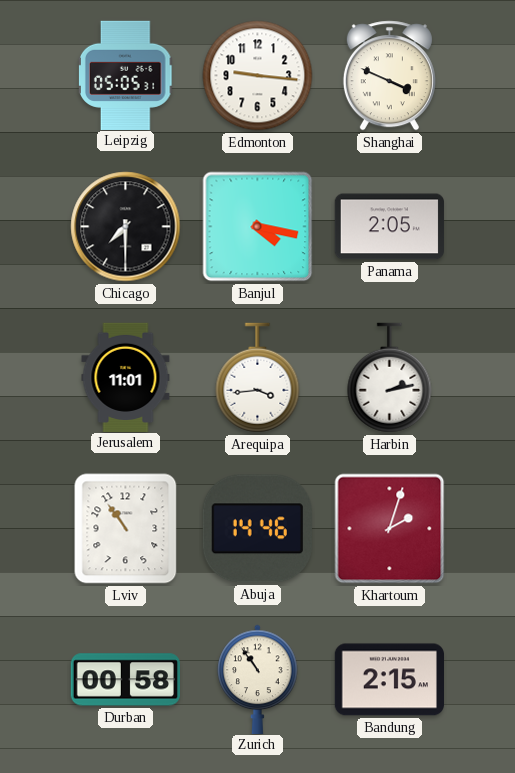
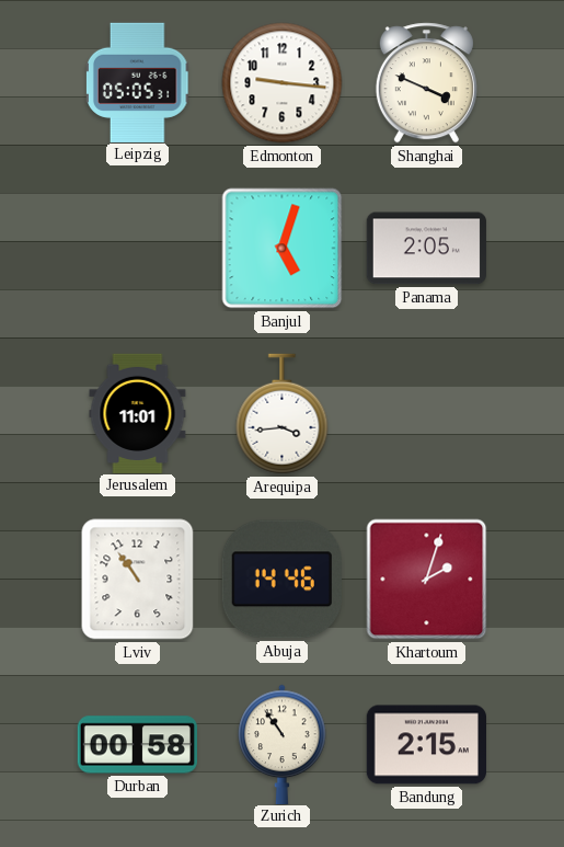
Chicago: 7:30 -> none
Banjul: 4:17 -> 5:03
Harbin: 2:13 -> none
